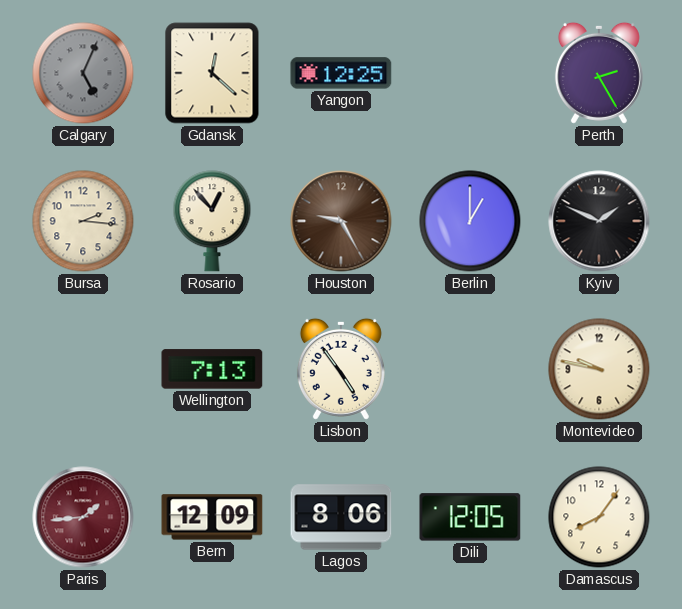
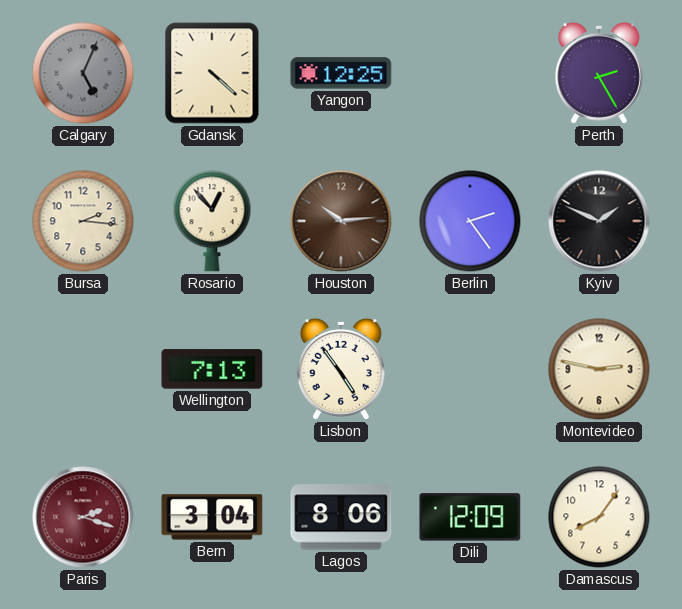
Gdansk: 12:22 -> 4:22
Houston: 9:25 -> 10:14
Berlin: 1:00 -> 2:24
Montevideo: 9:47 -> 2:47
Paris: 1:44 -> 2:18
Bern: 12:09 -> 3:04
Dili: 12:05 -> 12:09
